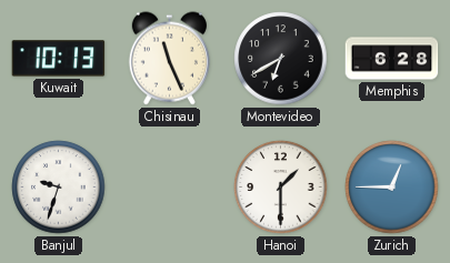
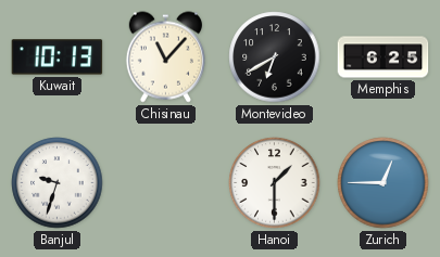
Chisinau: 11:26 -> 11:07
Memphis: 6:28 -> 6:25
